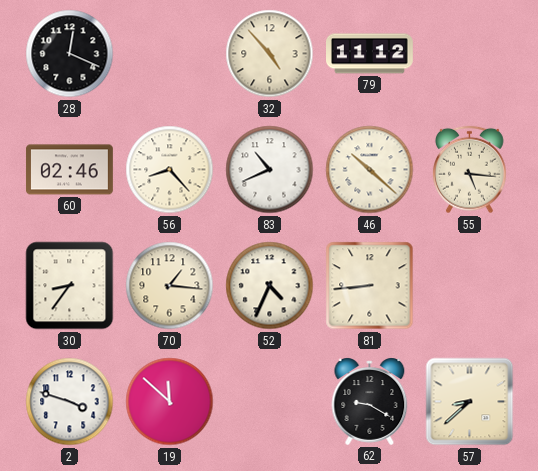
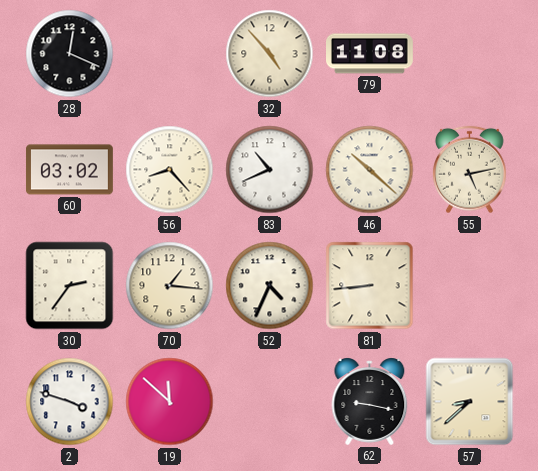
79: 11:12 -> 11:08
60: 02:46 -> 03:02
55: 5:16 -> 5:13
30: 8:36 -> 2:36
62: 9:20 -> 9:17
